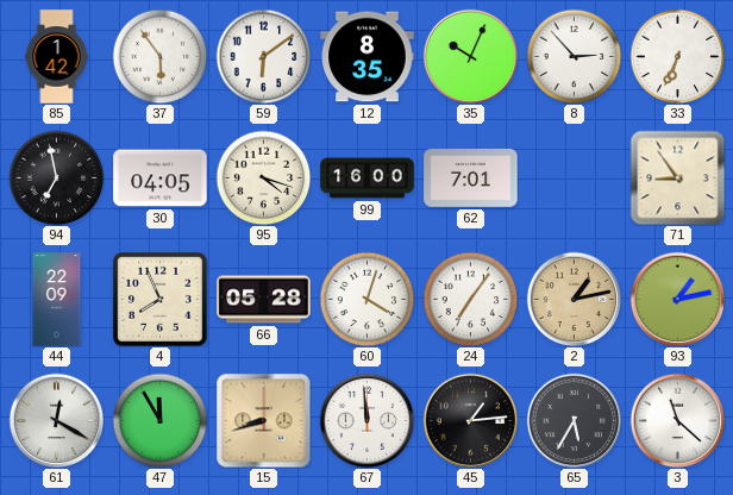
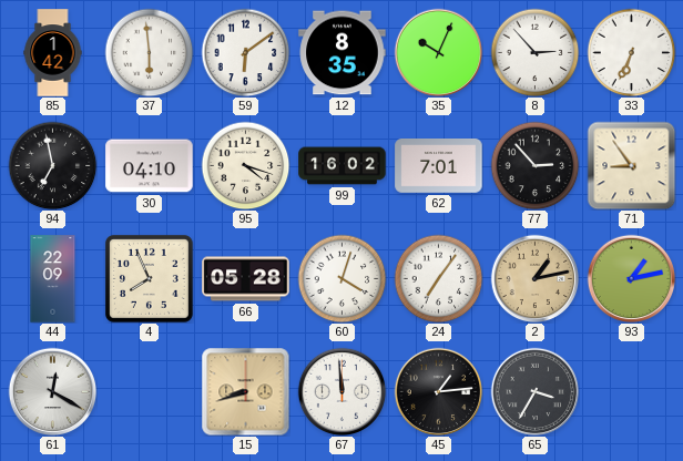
37: 5:54 -> 5:59
30: 04:05 -> 04:10
99: 16:00 -> 16:02
77: none -> 2:53
47: 11:55 -> none
65: 5:35 -> 3:35
3: 11:22 -> none
